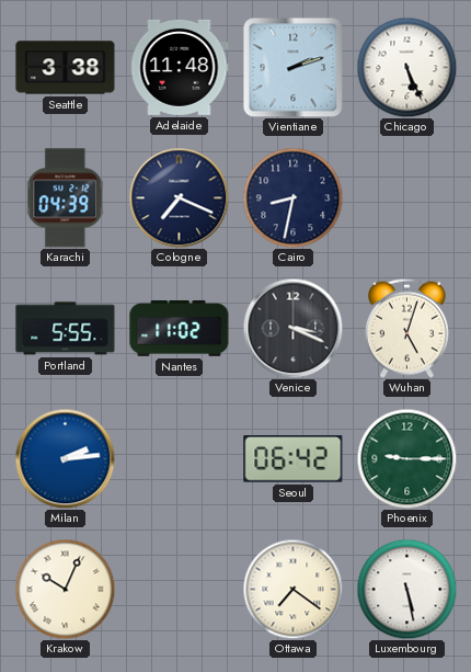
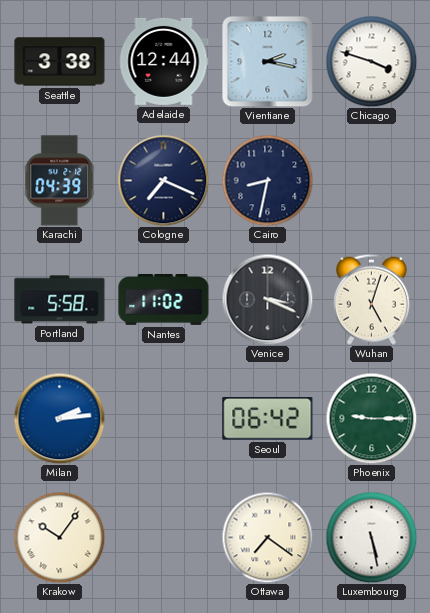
Adelaide: 11:48 -> 12:44
Vientiane: 2:12 -> 2:17
Chicago: 5:26 -> 3:48
Portland: 5:55 -> 5:58
Krakow: 10:04 -> 10:06
